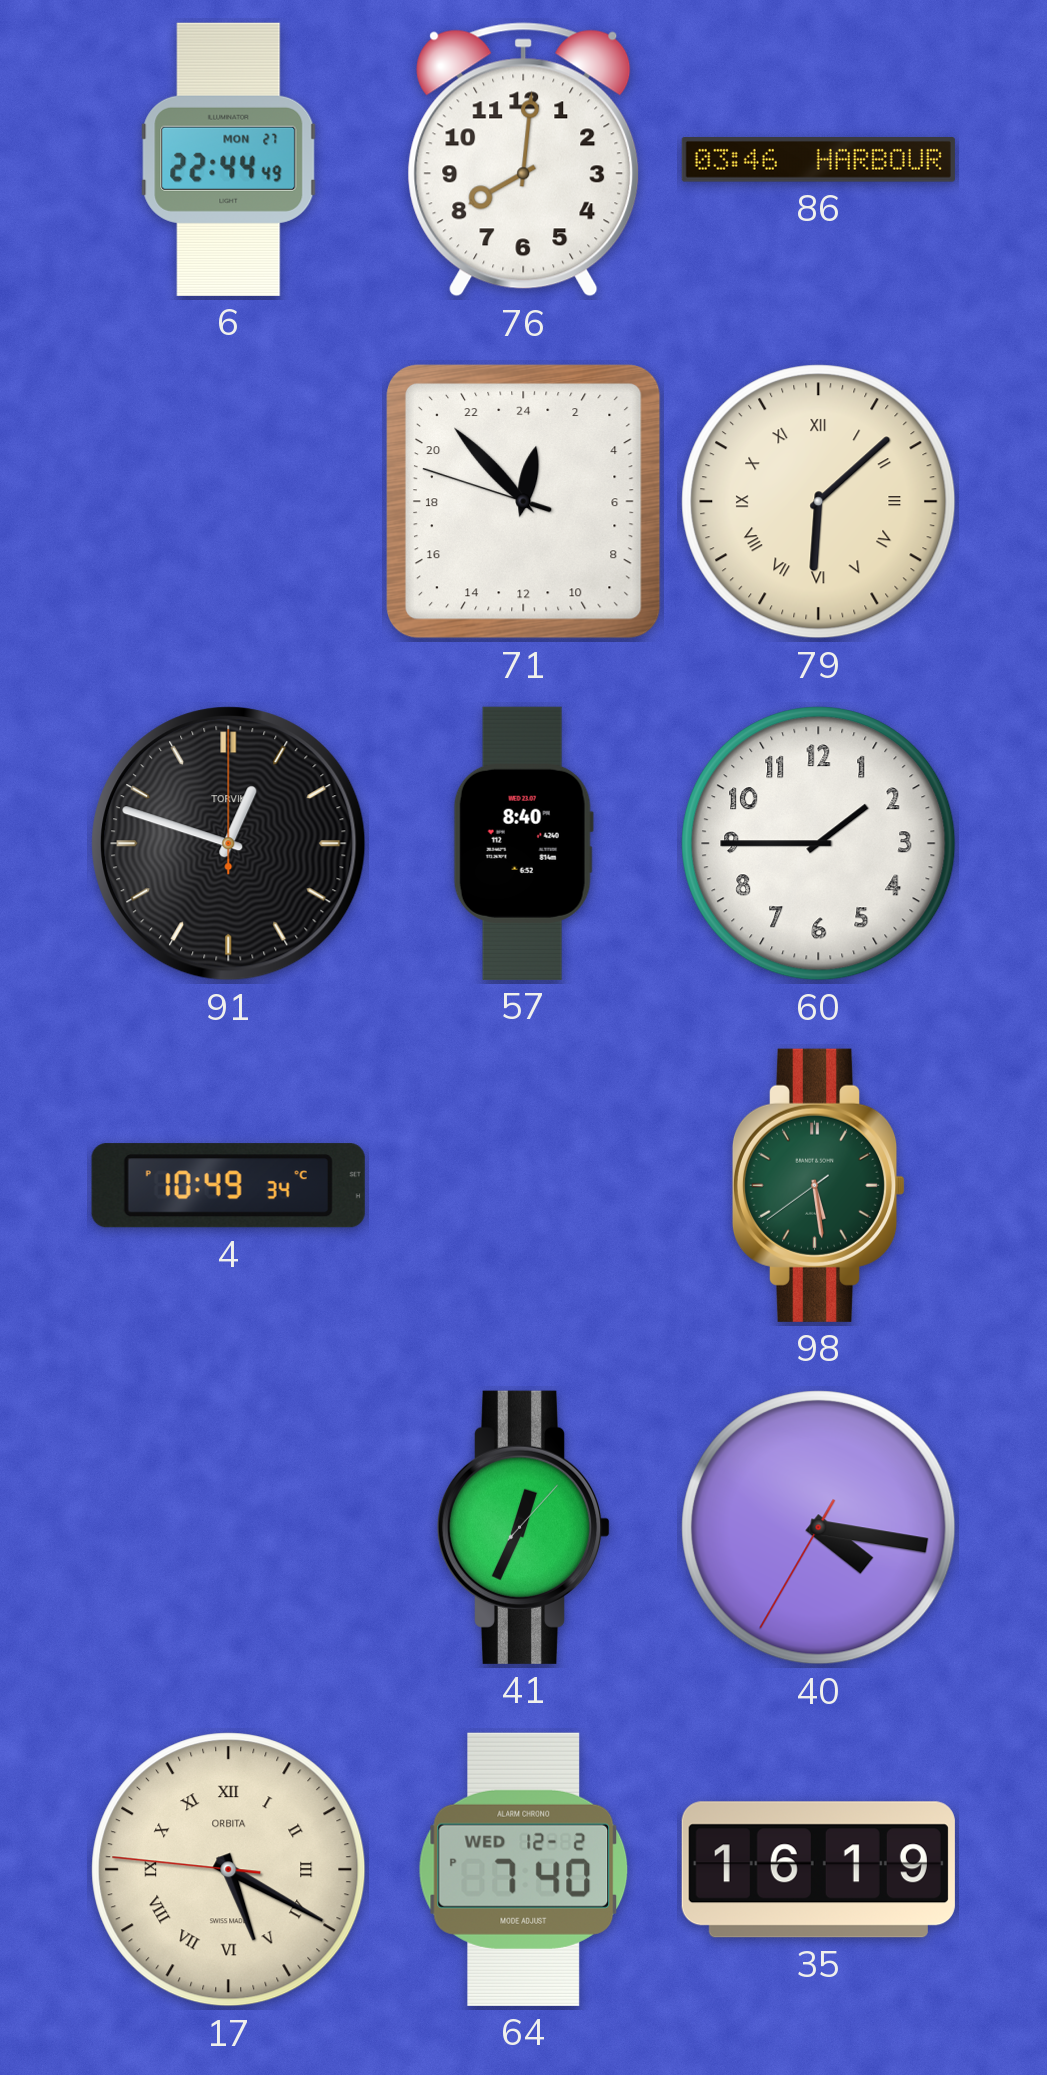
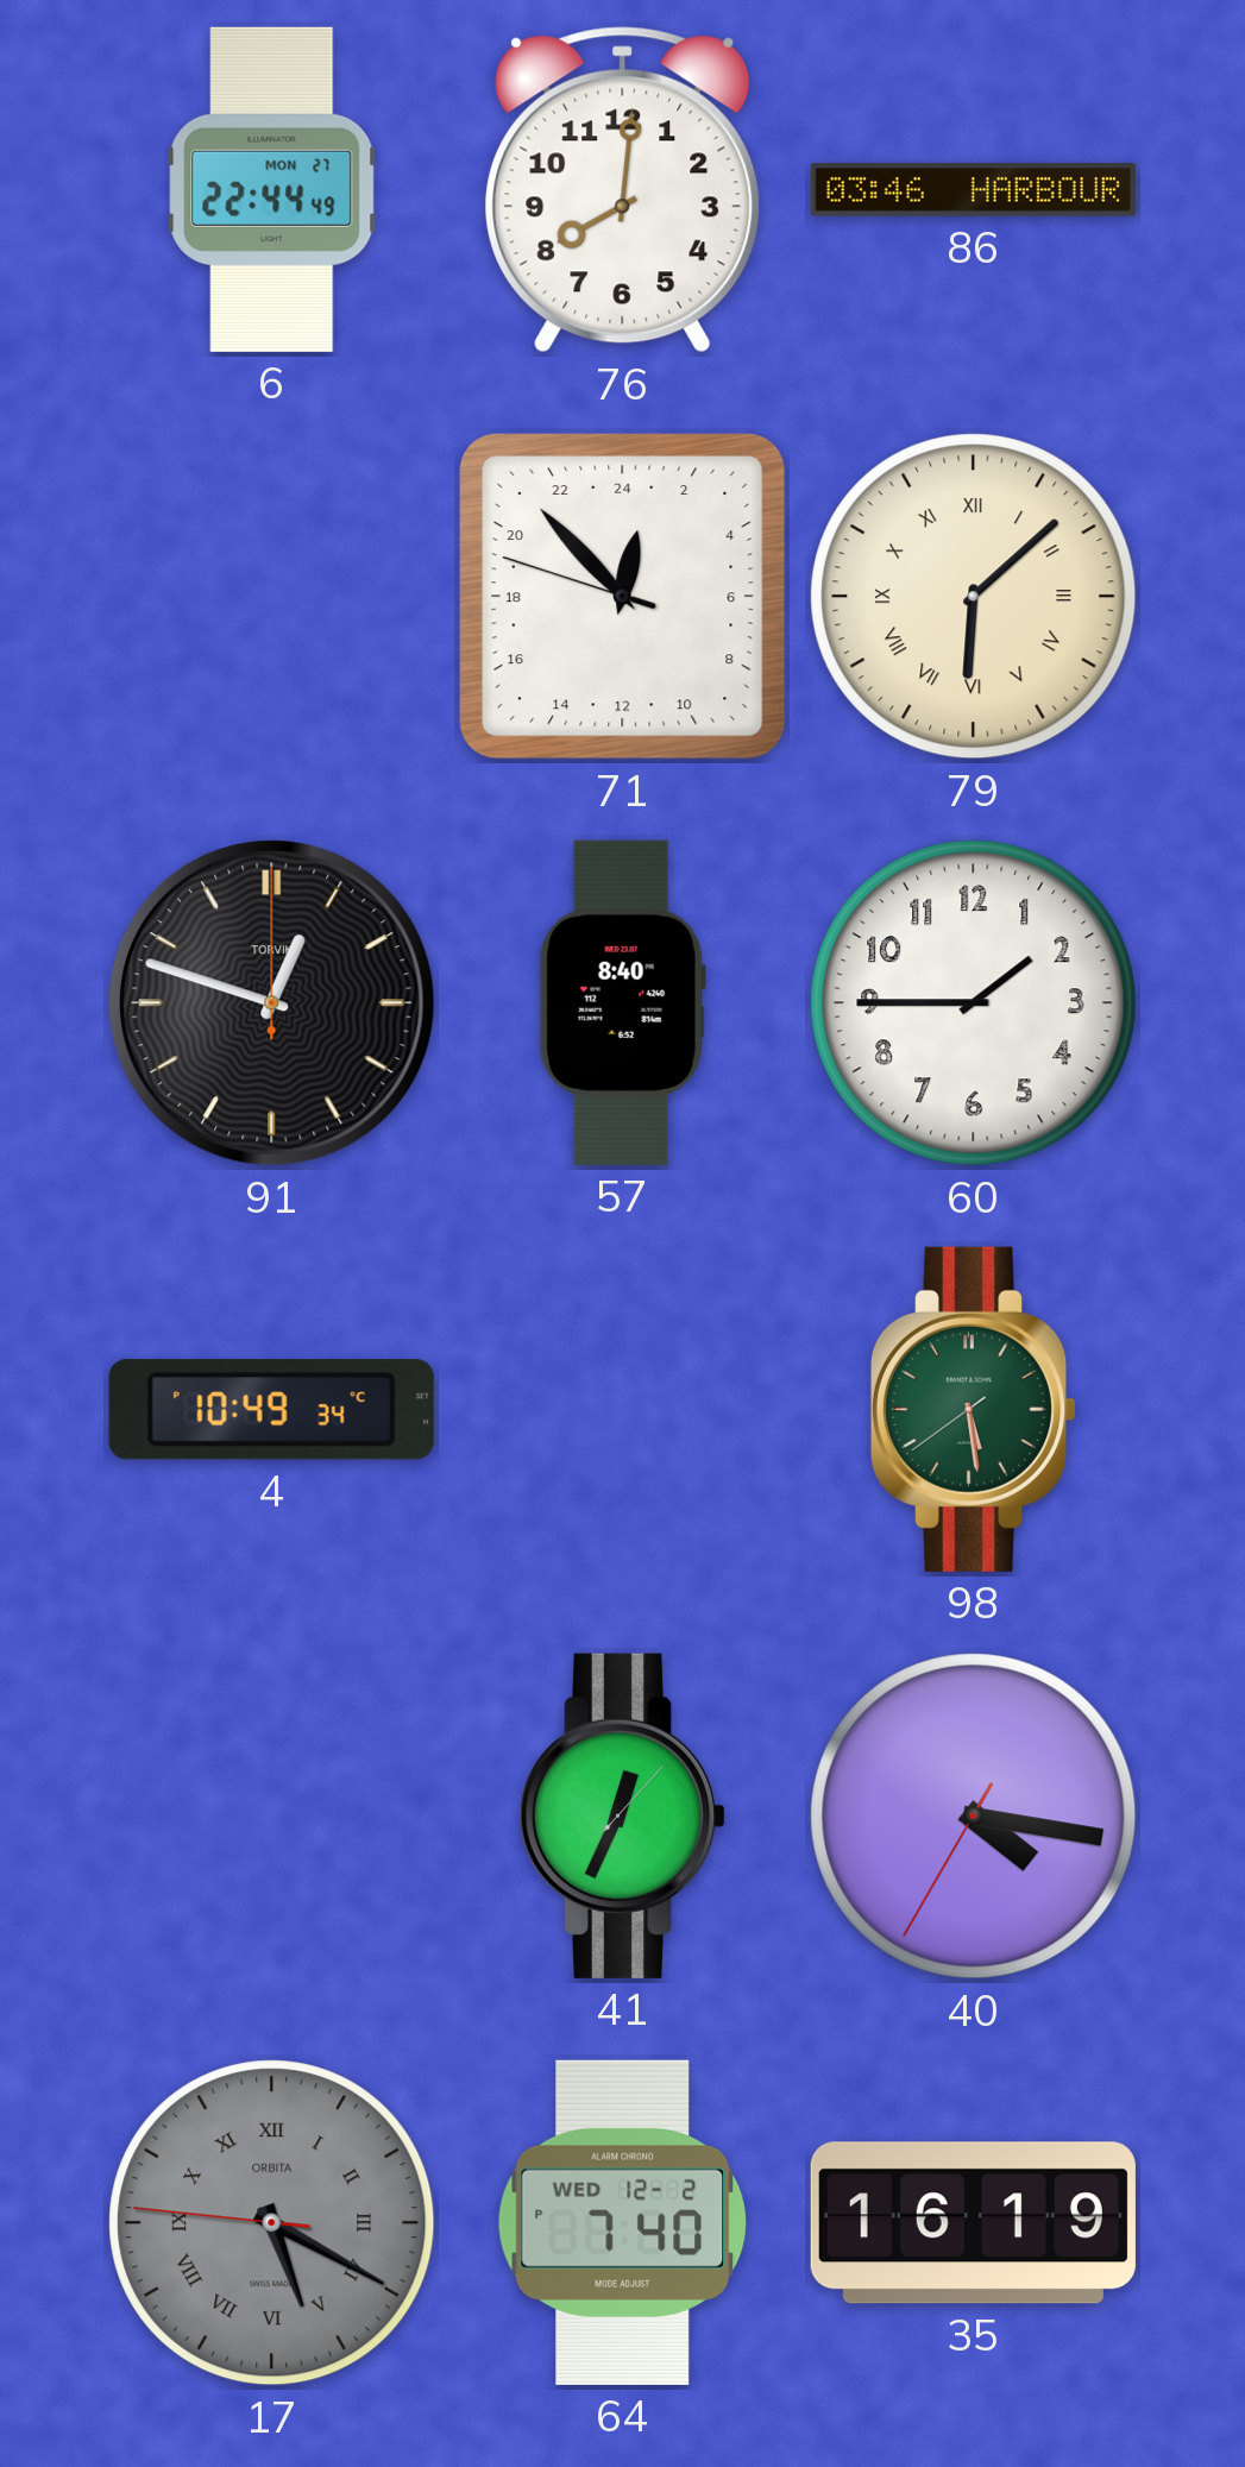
17 dial: cream -> grey
